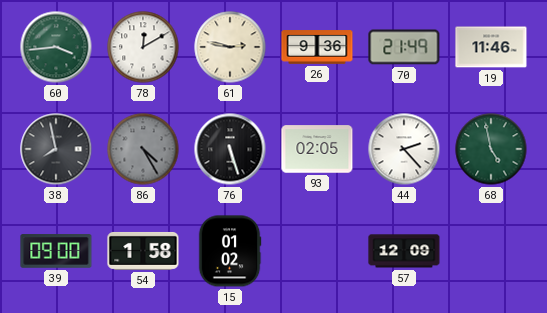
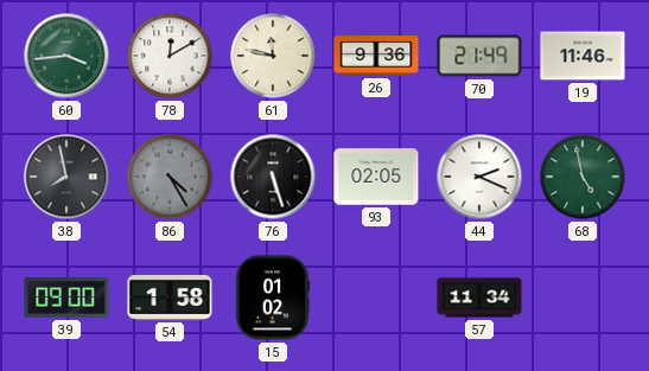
61: 2:47 -> 11:47
44: 2:23 -> 2:19
57: 12:09 -> 11:34
